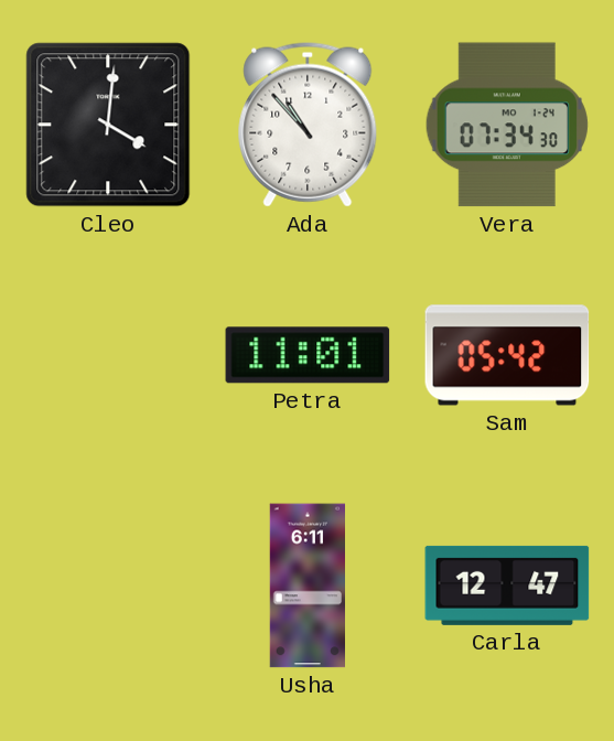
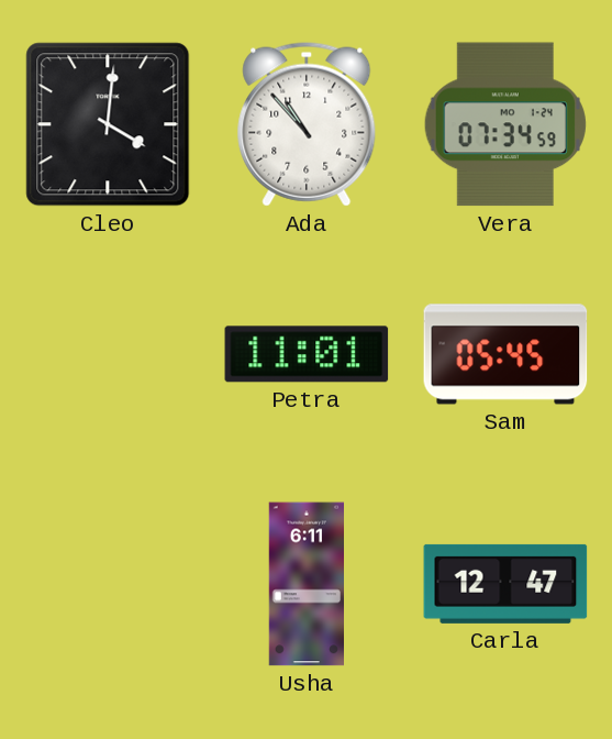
Vera: 07:34:30 -> 07:34:59
Sam: 05:42 -> 05:45
